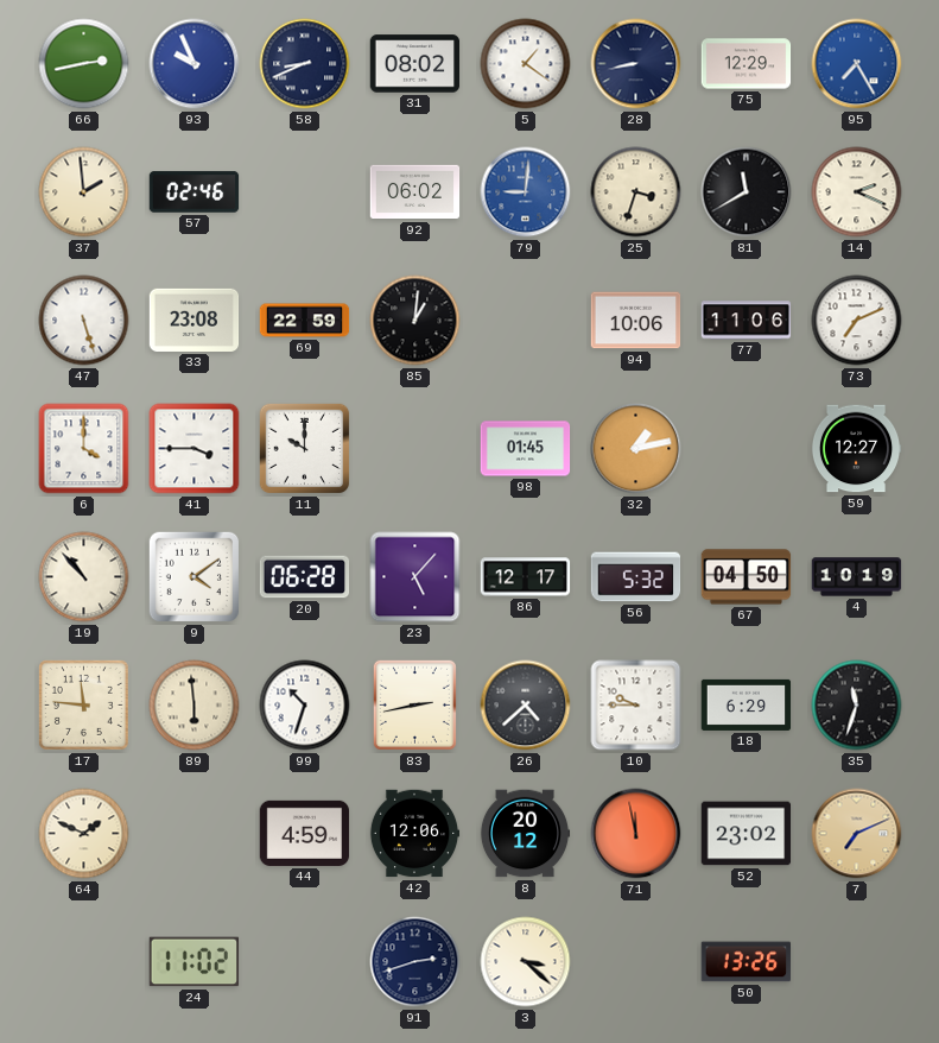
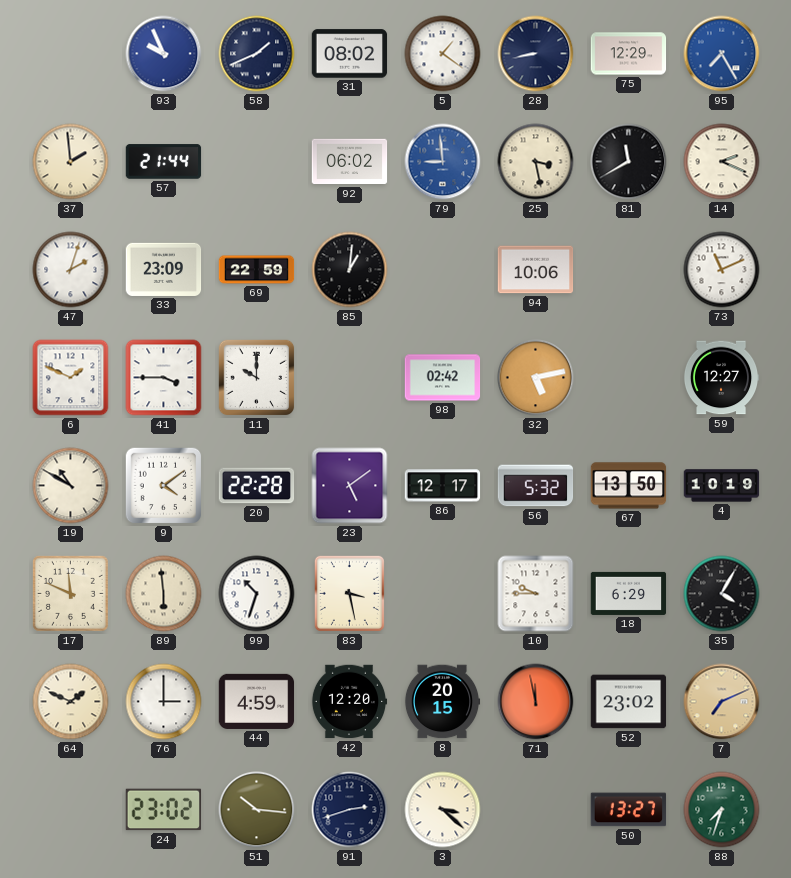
66: 2:43 -> none
58: 8:41 -> 1:41
57: 02:46 -> 21:44
79: 9:01 -> 8:59
25: 3:33 -> 3:28
47: 5:27 -> 2:03
33: 23:08 -> 23:09
77: 11:06 -> none
73: 7:11 -> 11:11
6: 4:00 -> 1:49
98: 01:45 -> 02:42
32: 1:13 -> 5:13
19: 10:53 -> 10:50
20: 06:28 -> 22:28
23: 5:07 -> 5:09
67: 04:50 -> 13:50
17: 11:46 -> 11:49
83: 2:43 -> 3:28
26: 4:38 -> none
35: 11:33 -> 4:05
76: none -> 3:00
42: 12:06 -> 12:20
8: 20:12 -> 20:15
24: 11:02 -> 23:02
51: none -> 10:16
50: 13:26 -> 13:27
88: none -> 7:33
